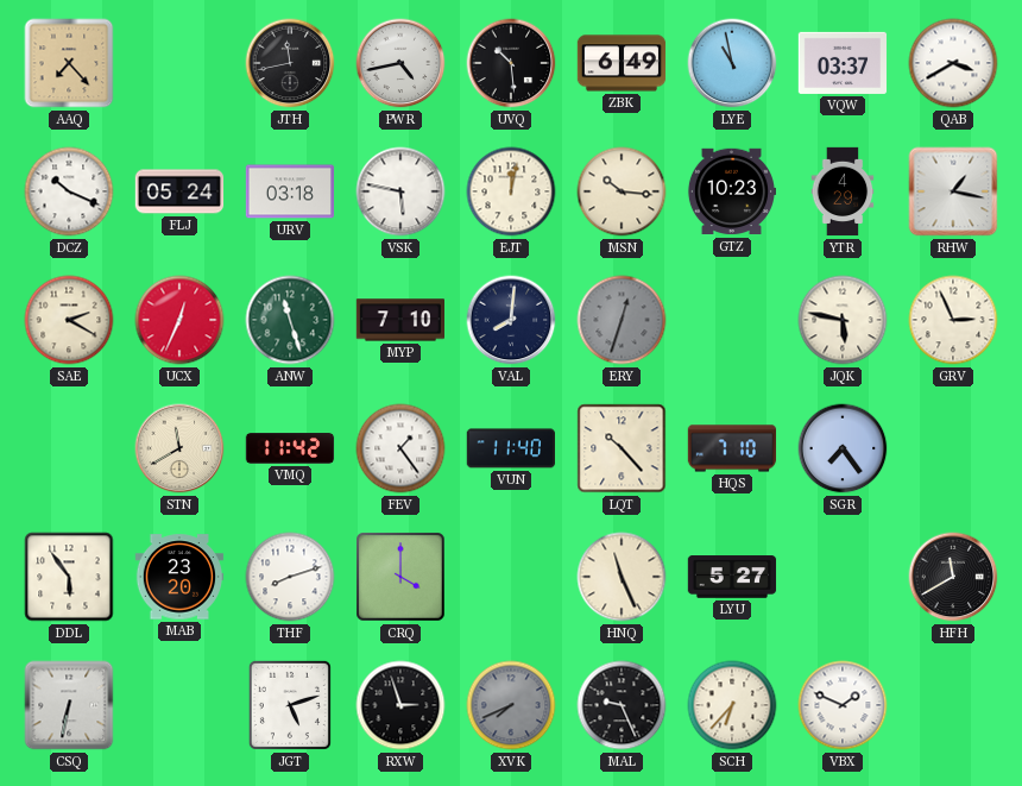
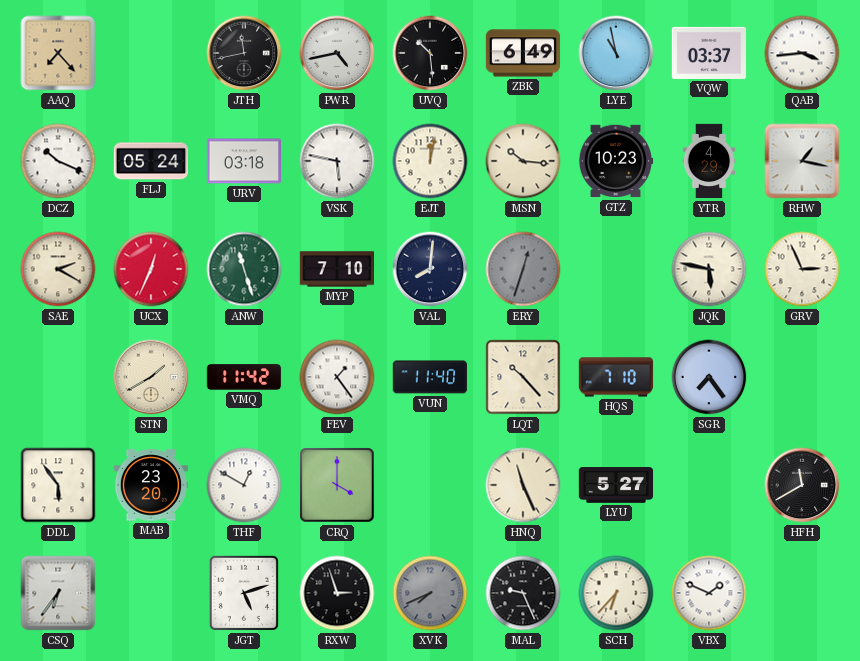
QAB: 3:40 -> 3:44
STN: 11:40 -> 1:40
THF: 8:12 -> 12:50
CSQ: 6:32 -> 6:36
